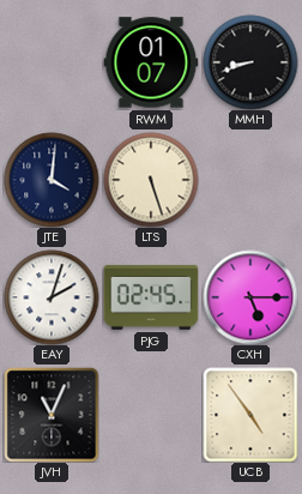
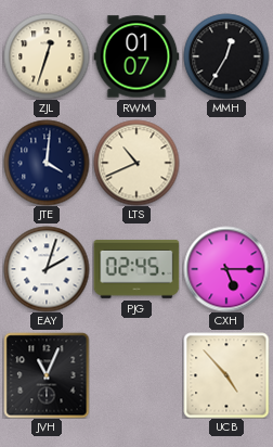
ZJL: none -> 12:33
MMH: 8:42 -> 12:35
LTS: 5:27 -> 10:41
UCB: 4:54 -> 4:53
